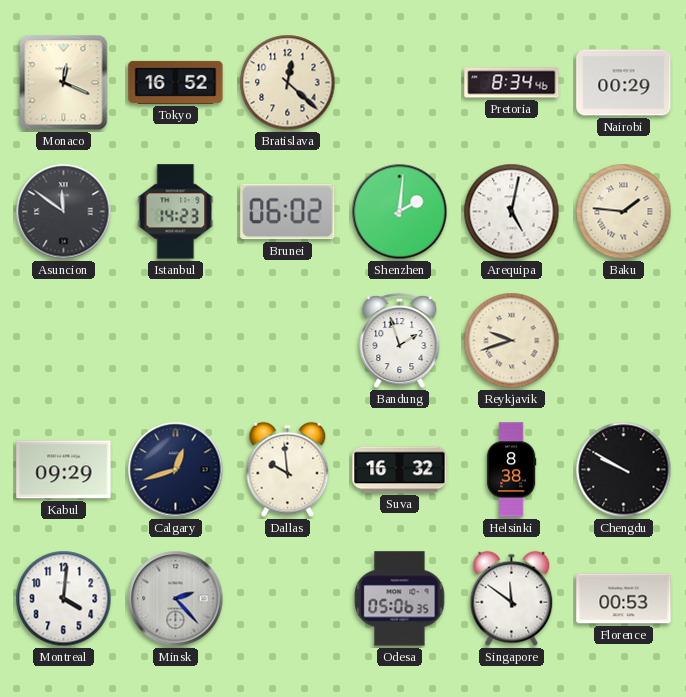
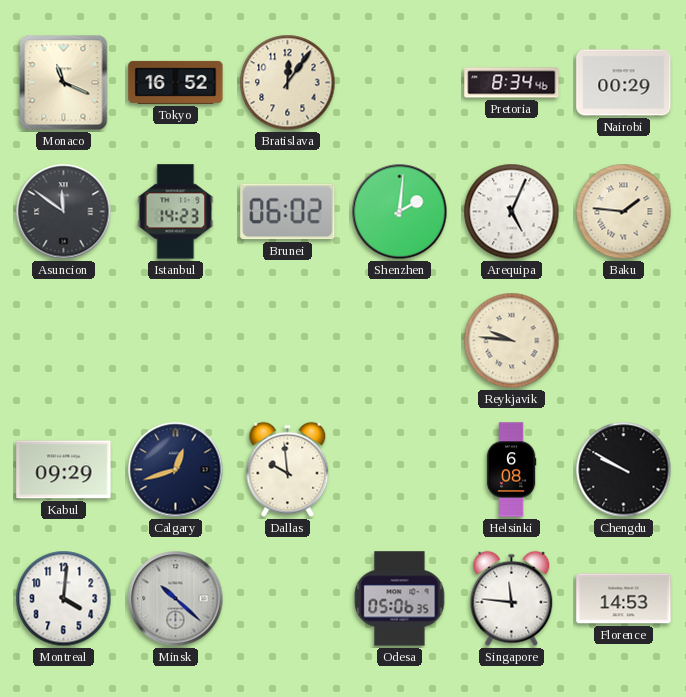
Monaco: 12:19 -> 11:19
Bratislava: 12:22 -> 12:06
Arequipa: 5:02 -> 5:04
Bandung: 1:57 -> none
Reykjavik: 9:42 -> 9:46
Suva: 16:32 -> none
Helsinki: 8:38 -> 6:08
Minsk: 2:23 -> 10:22
Singapore: 11:51 -> 11:46
Florence: 00:53 -> 14:53
